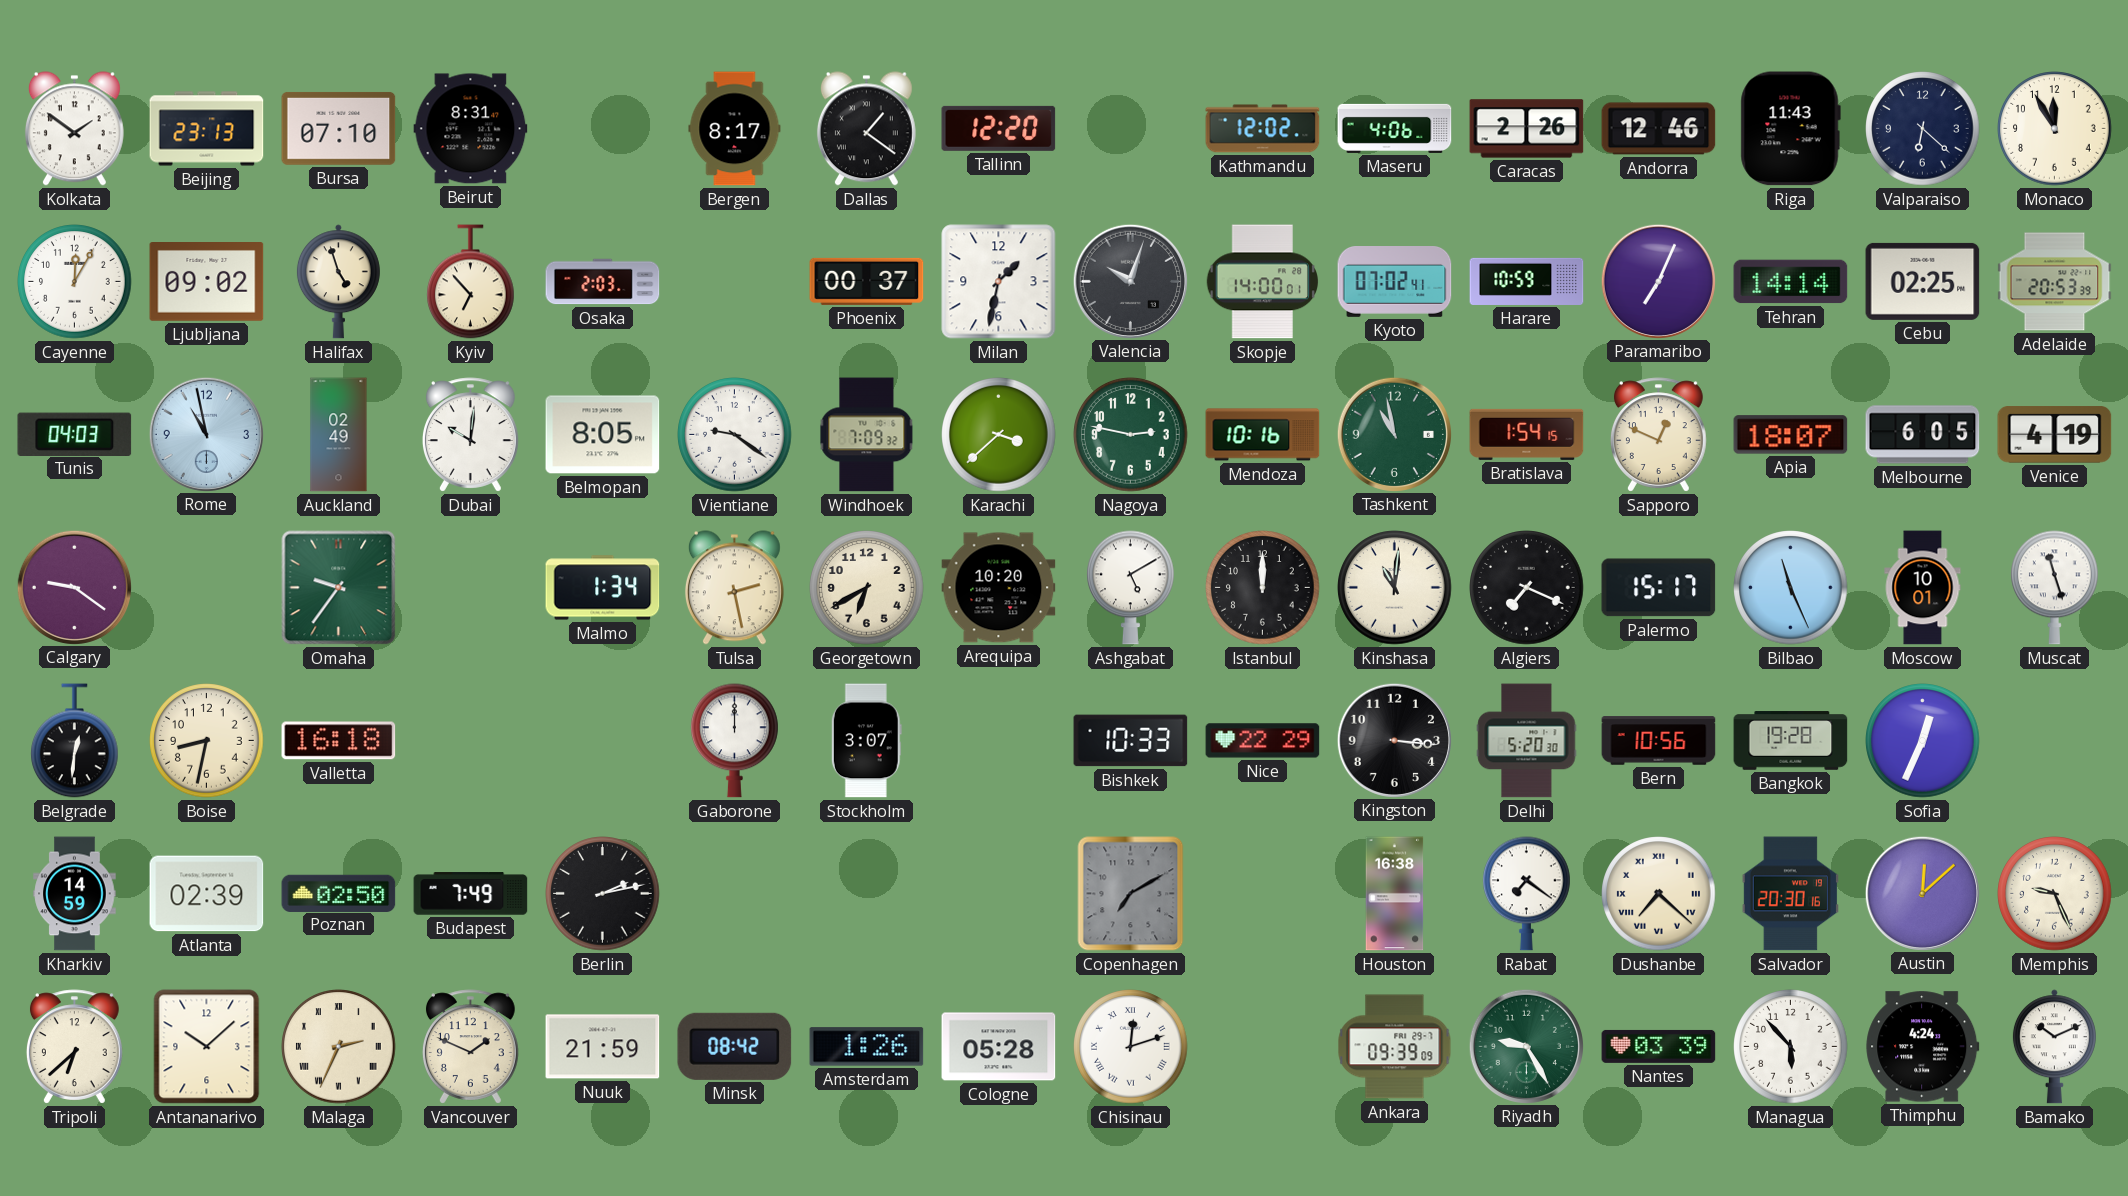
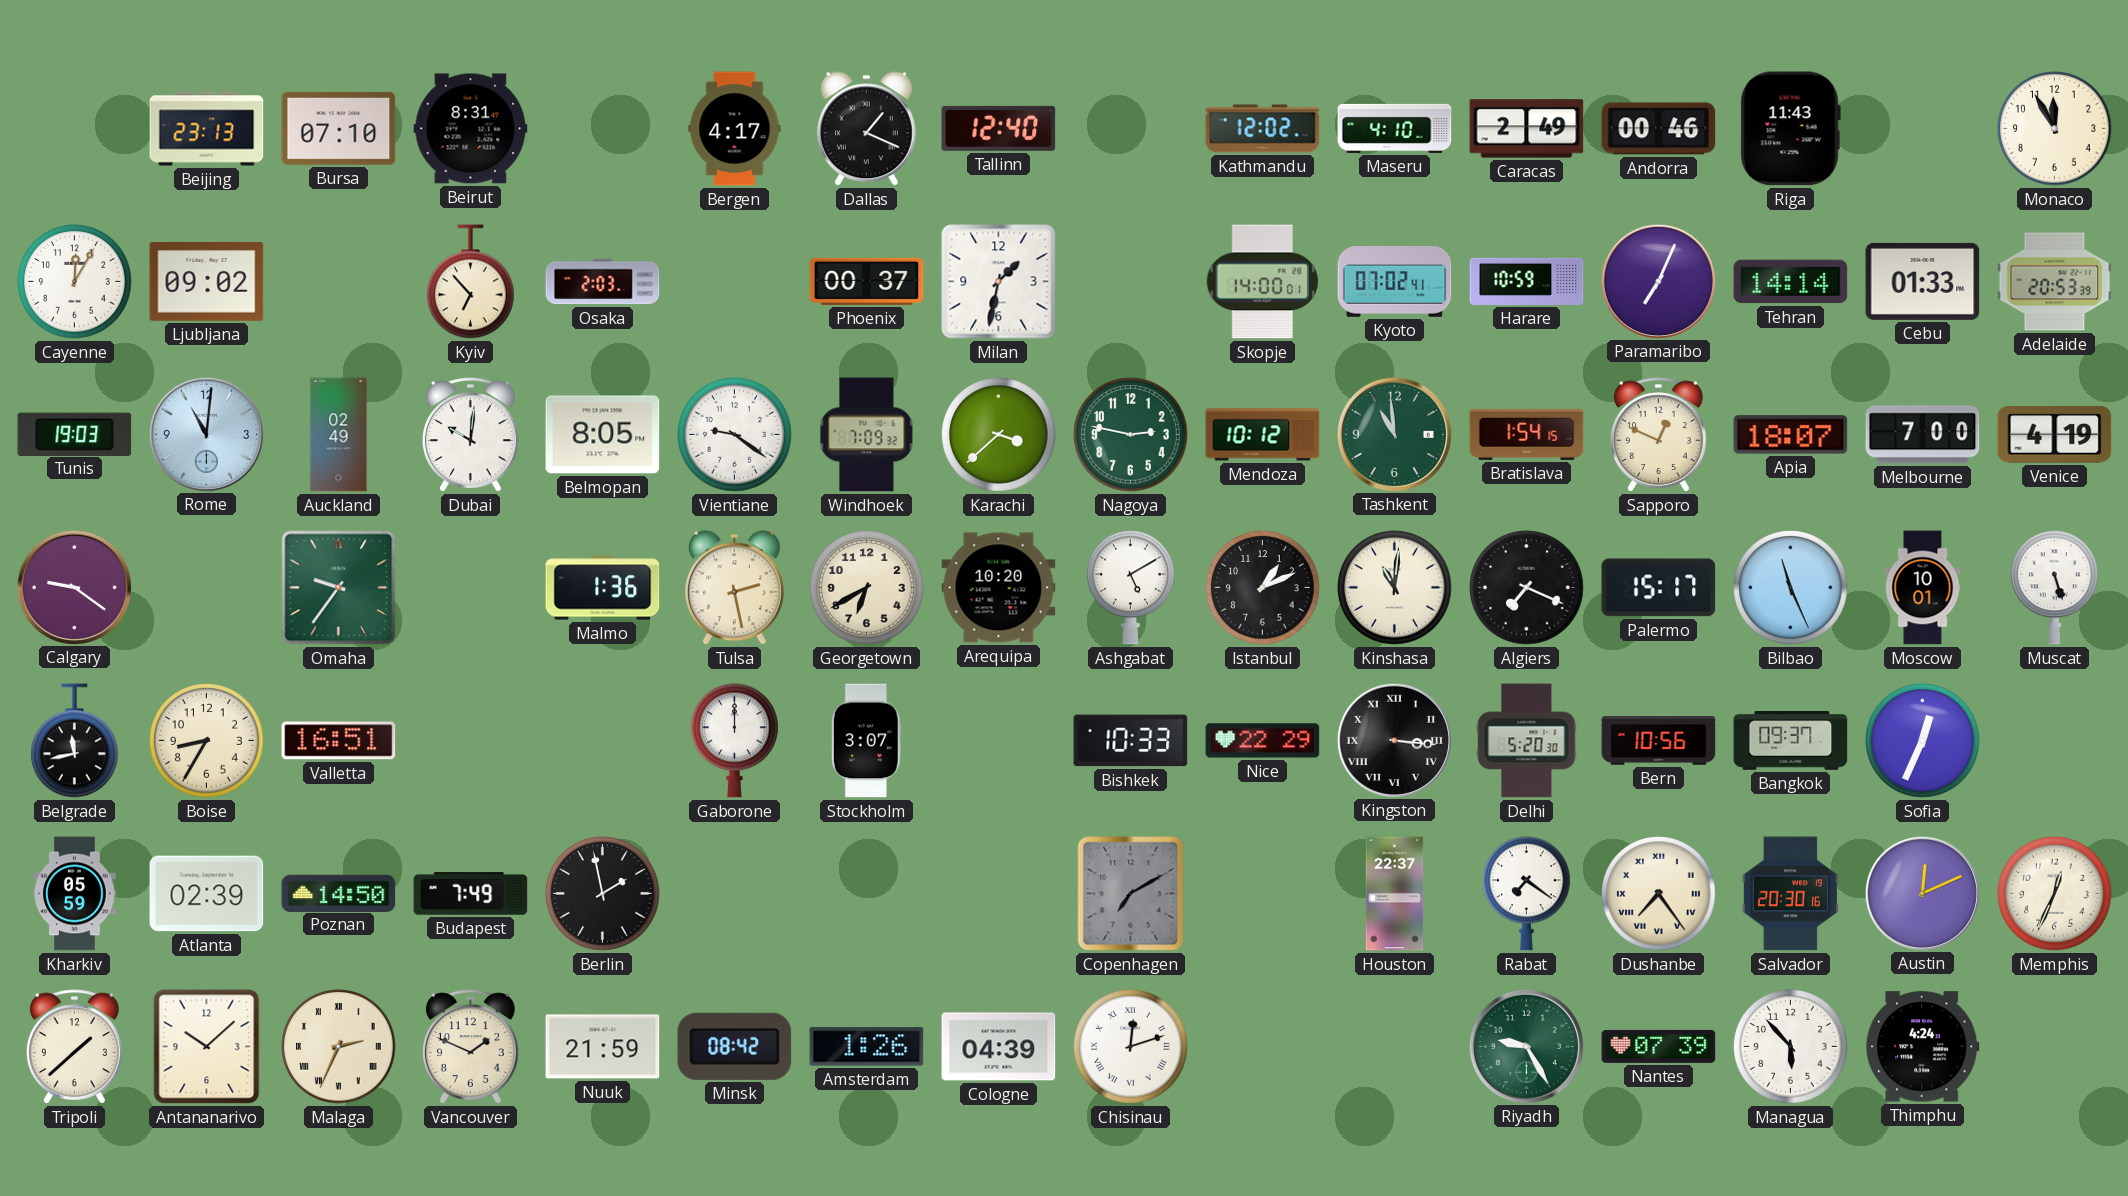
Kolkata: 1:51 -> none
Bergen: 8:17 -> 4:17
Dallas: 1:21 -> 1:19
Tallinn: 12:20 -> 12:40
Maseru: 4:06 -> 4:10
Caracas: 2:26 -> 2:49
Andorra: 12:46 -> 00:46
Valparaiso: 6:22 -> none
Halifax: 4:57 -> none
Valencia: 10:03 -> none
Cebu: 02:25 -> 01:33
Tunis: 04:03 -> 19:03
Rome: 10:58 -> 11:01
Mendoza: 10:16 -> 10:12
Tashkent: 10:58 -> 10:59
Melbourne: 6:05 -> 7:00
Malmo: 1:34 -> 1:36
Istanbul: 12:00 -> 1:11
Muscat: 11:27 -> 5:27
Belgrade: 12:31 -> 11:43
Boise: 8:32 -> 8:35
Valletta: 16:18 -> 16:51
Kingston numerals: Arabic -> Roman
Bangkok: 19:28 -> 09:37
Kharkiv: 14:59 -> 05:59
Poznan: 02:50 -> 14:50
Berlin: 2:13 -> 1:58
Houston: 16:38 -> 22:37
Dushanbe: 7:22 -> 7:24
Austin: 12:08 -> 12:11
Memphis: 9:26 -> 12:34
Tripoli: 6:38 -> 1:38
Cologne: 05:28 -> 04:39
Ankara: 09:39 -> none
Nantes: 03:39 -> 07:39
Bamako: 10:11 -> none
